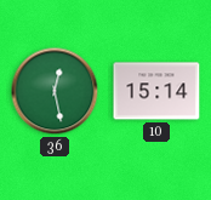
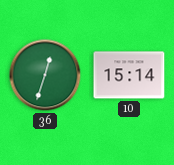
36: 12:28 -> 12:33
